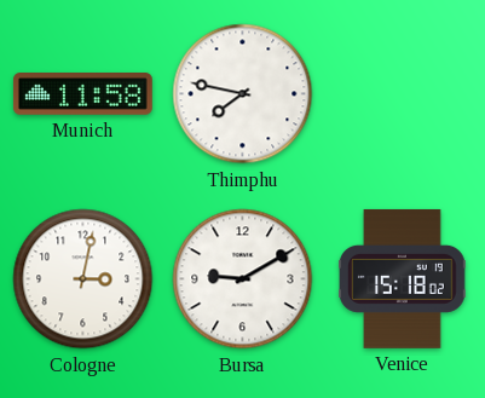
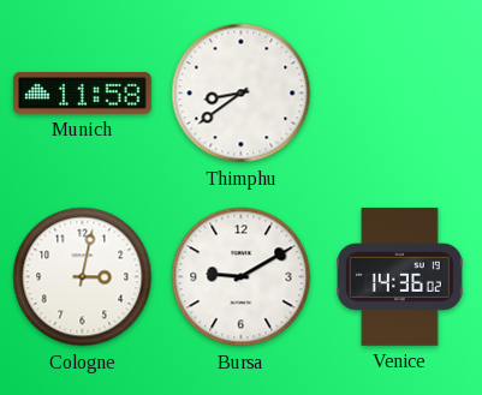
Thimphu: 7:47 -> 8:39
Venice: 15:18 -> 14:36
